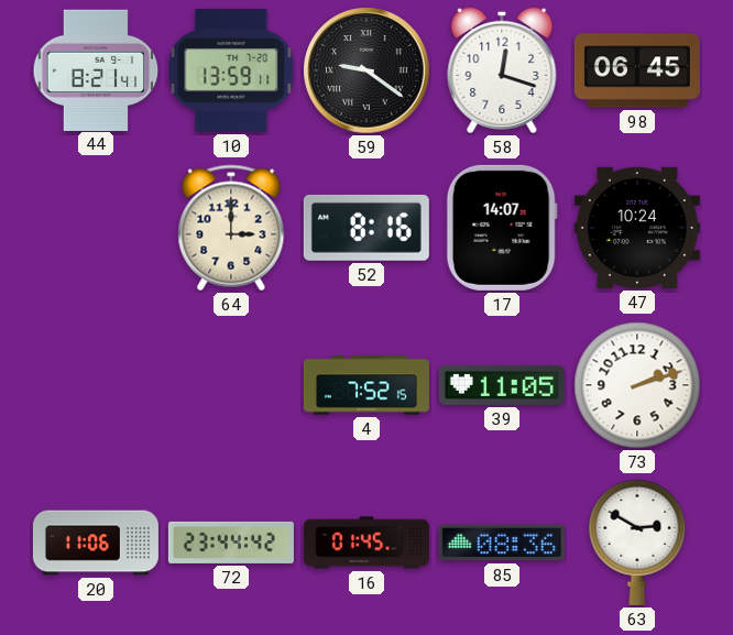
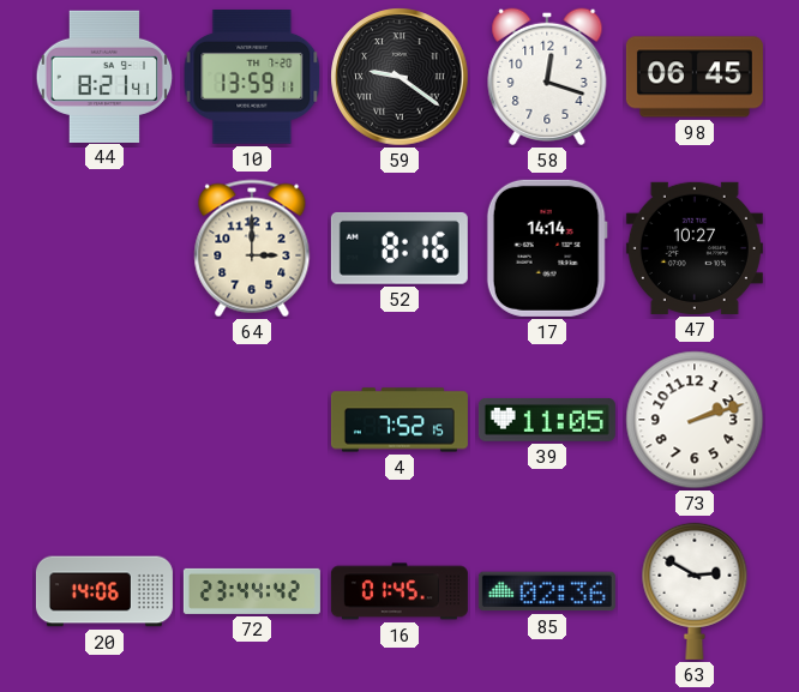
17: 14:07 -> 14:14
47: 10:24 -> 10:27
20: 11:06 -> 14:06
85: 08:36 -> 02:36
